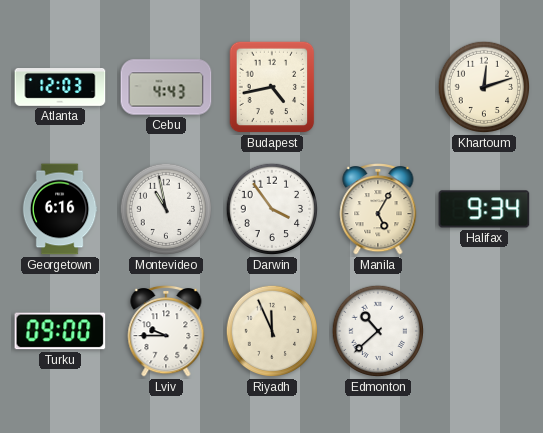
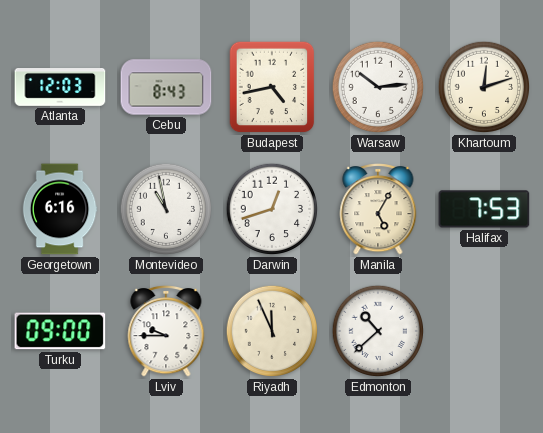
Cebu: 4:43 -> 8:43
Warsaw: none -> 10:14
Darwin: 3:54 -> 12:42
Halifax: 9:34 -> 7:53
